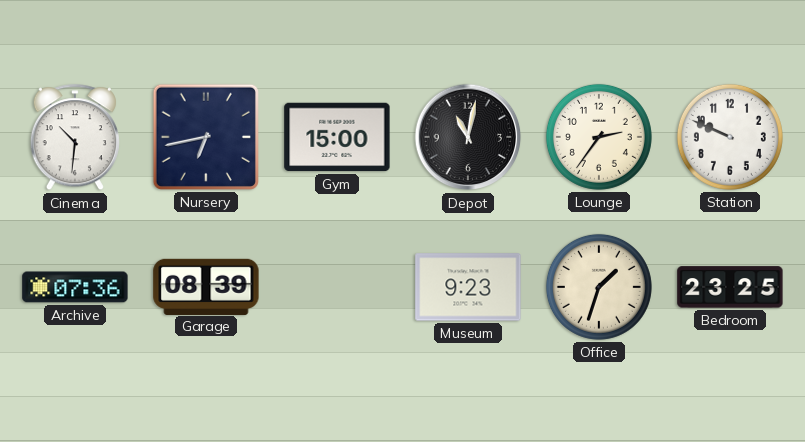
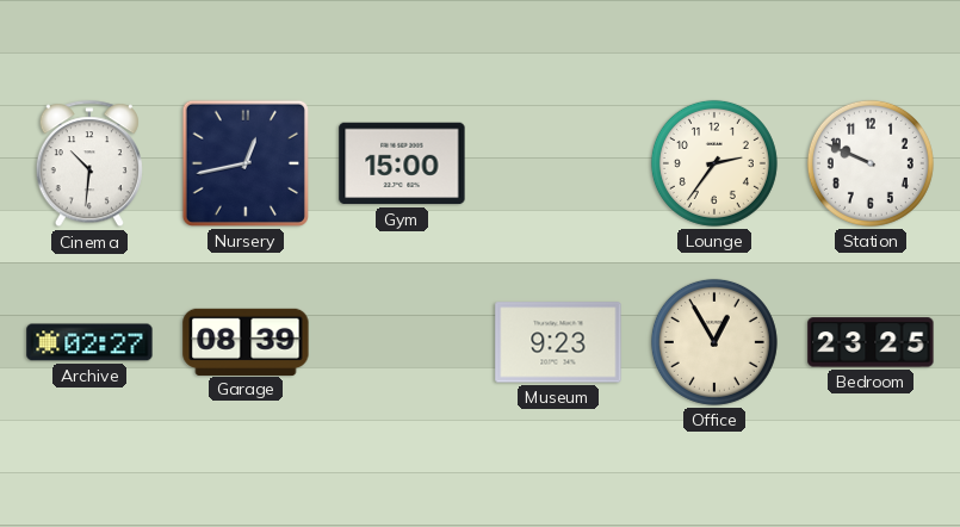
Nursery: 6:43 -> 12:43
Depot: 11:02 -> none
Archive: 07:36 -> 02:27
Office: 1:33 -> 12:55
